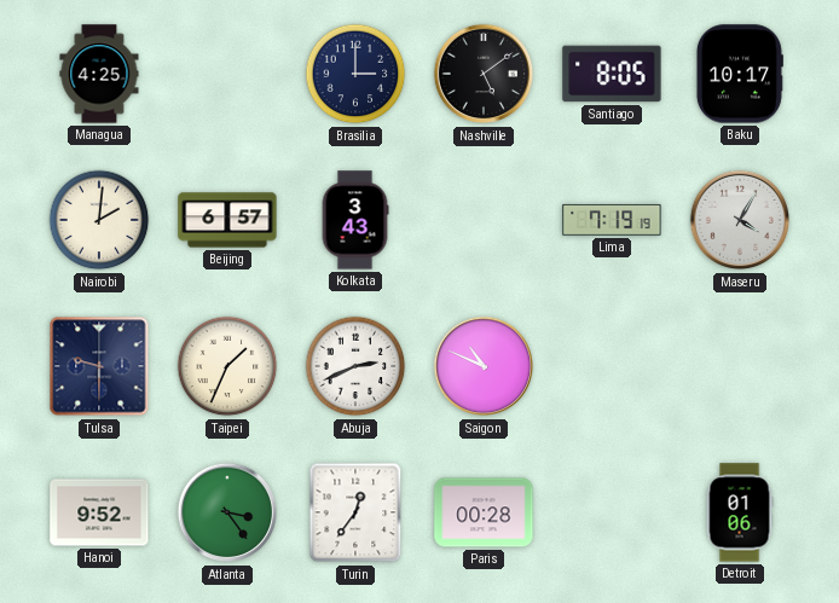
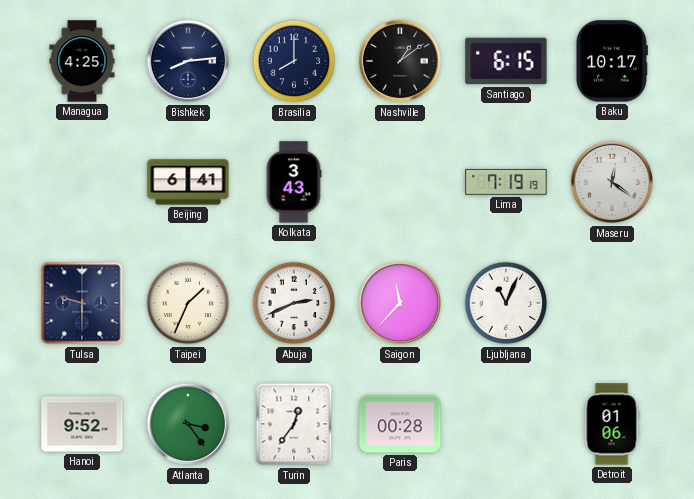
Bishkek: none -> 8:14
Brasilia: 3:00 -> 8:00
Nashville: 5:09 -> 1:09
Santiago: 8:05 -> 6:15
Nairobi: 2:01 -> none
Beijing: 6:57 -> 6:41
Maseru: 4:05 -> 12:21
Saigon: 10:49 -> 11:37
Ljubljana: none -> 11:04
